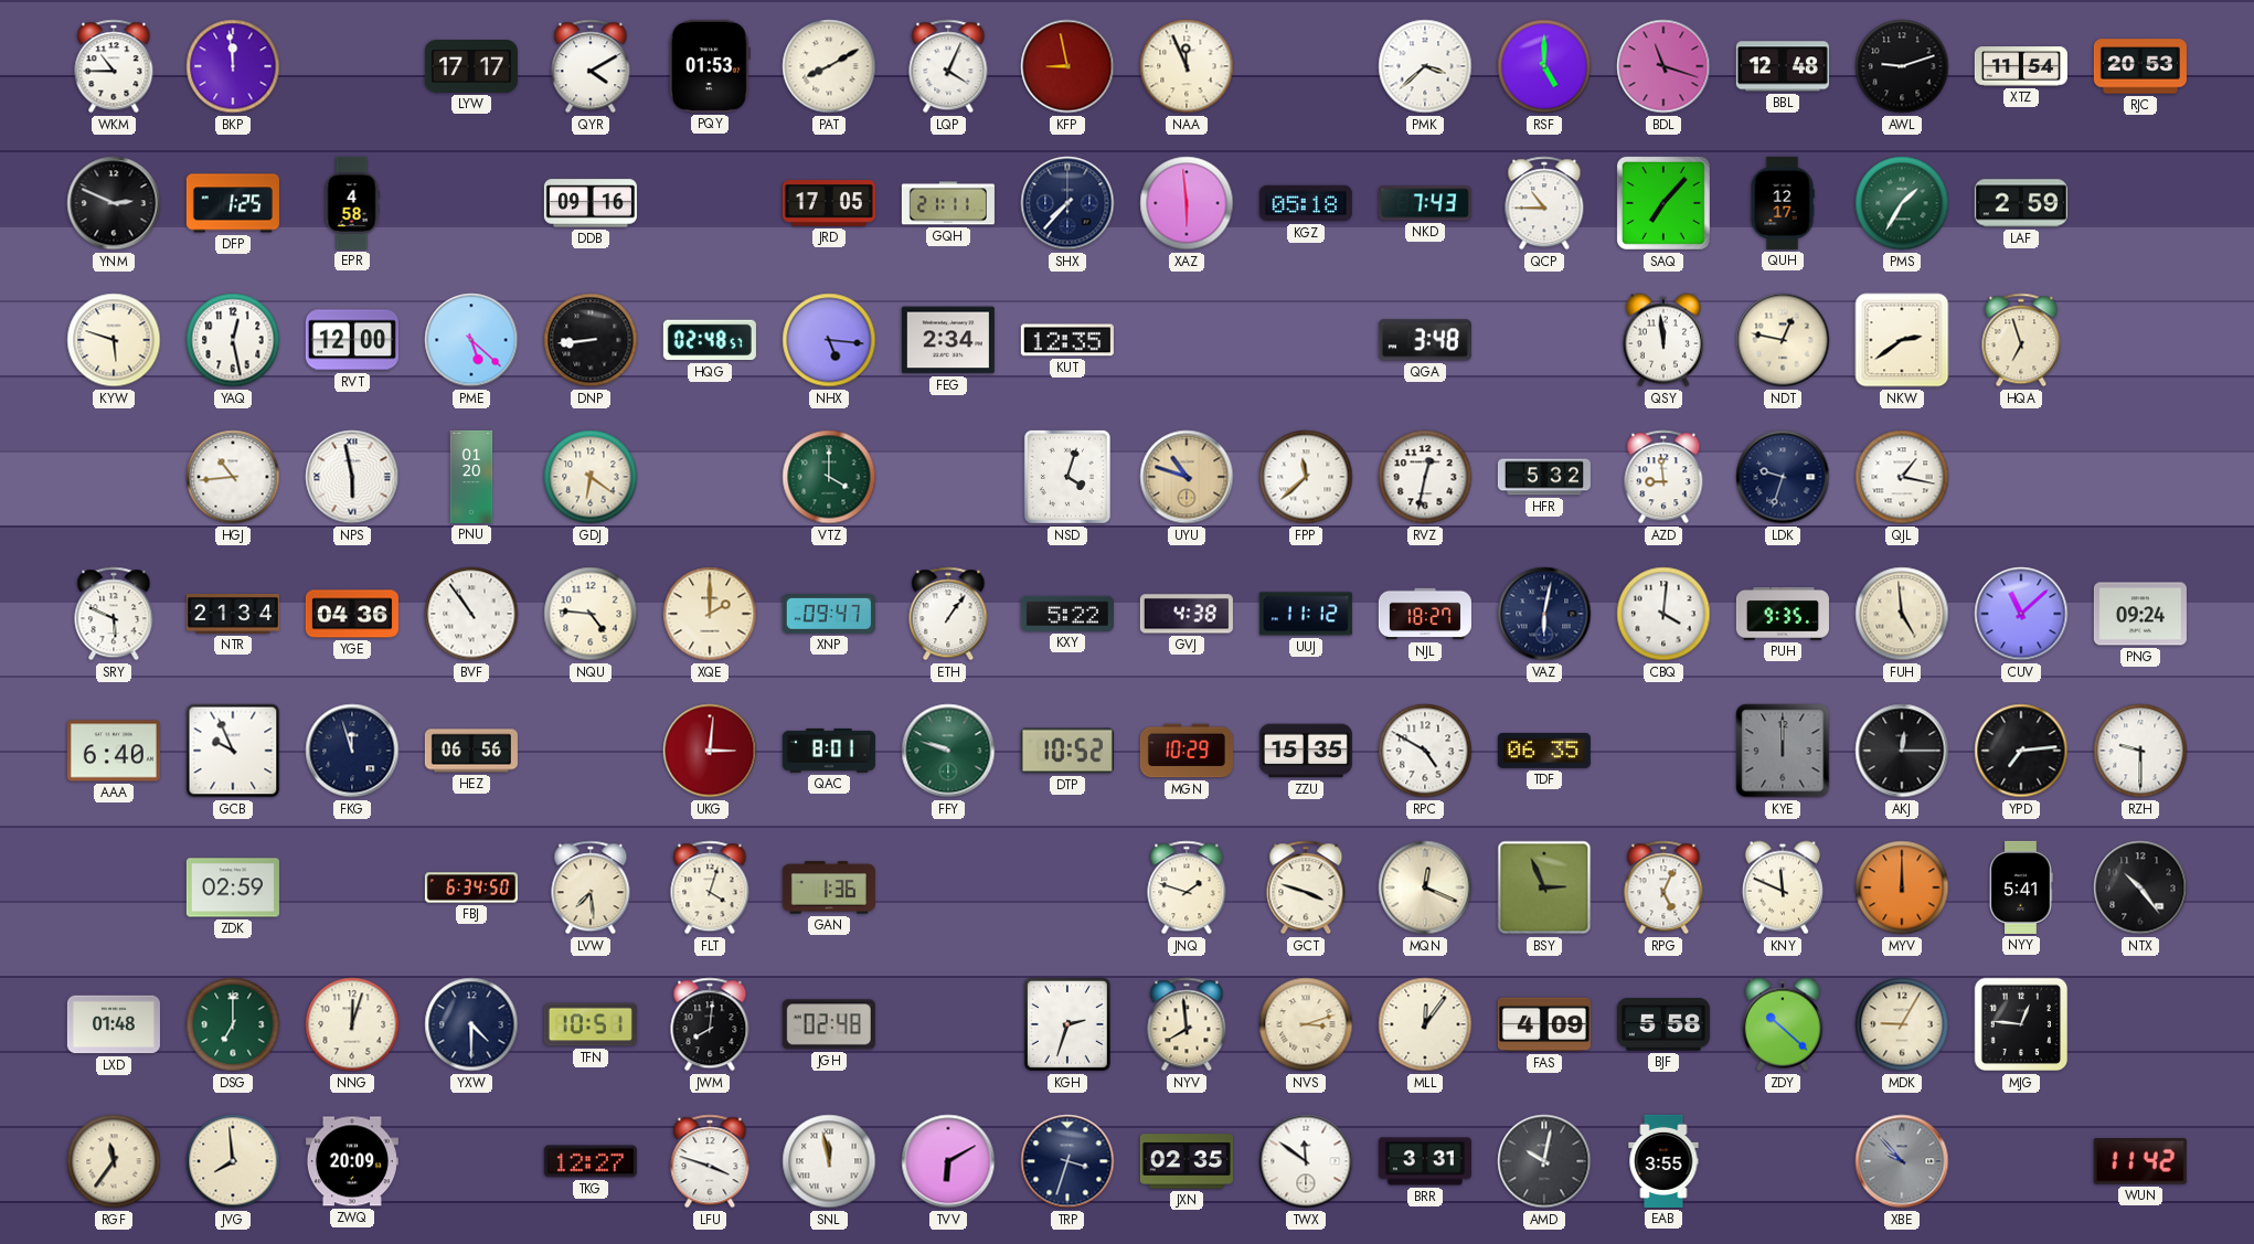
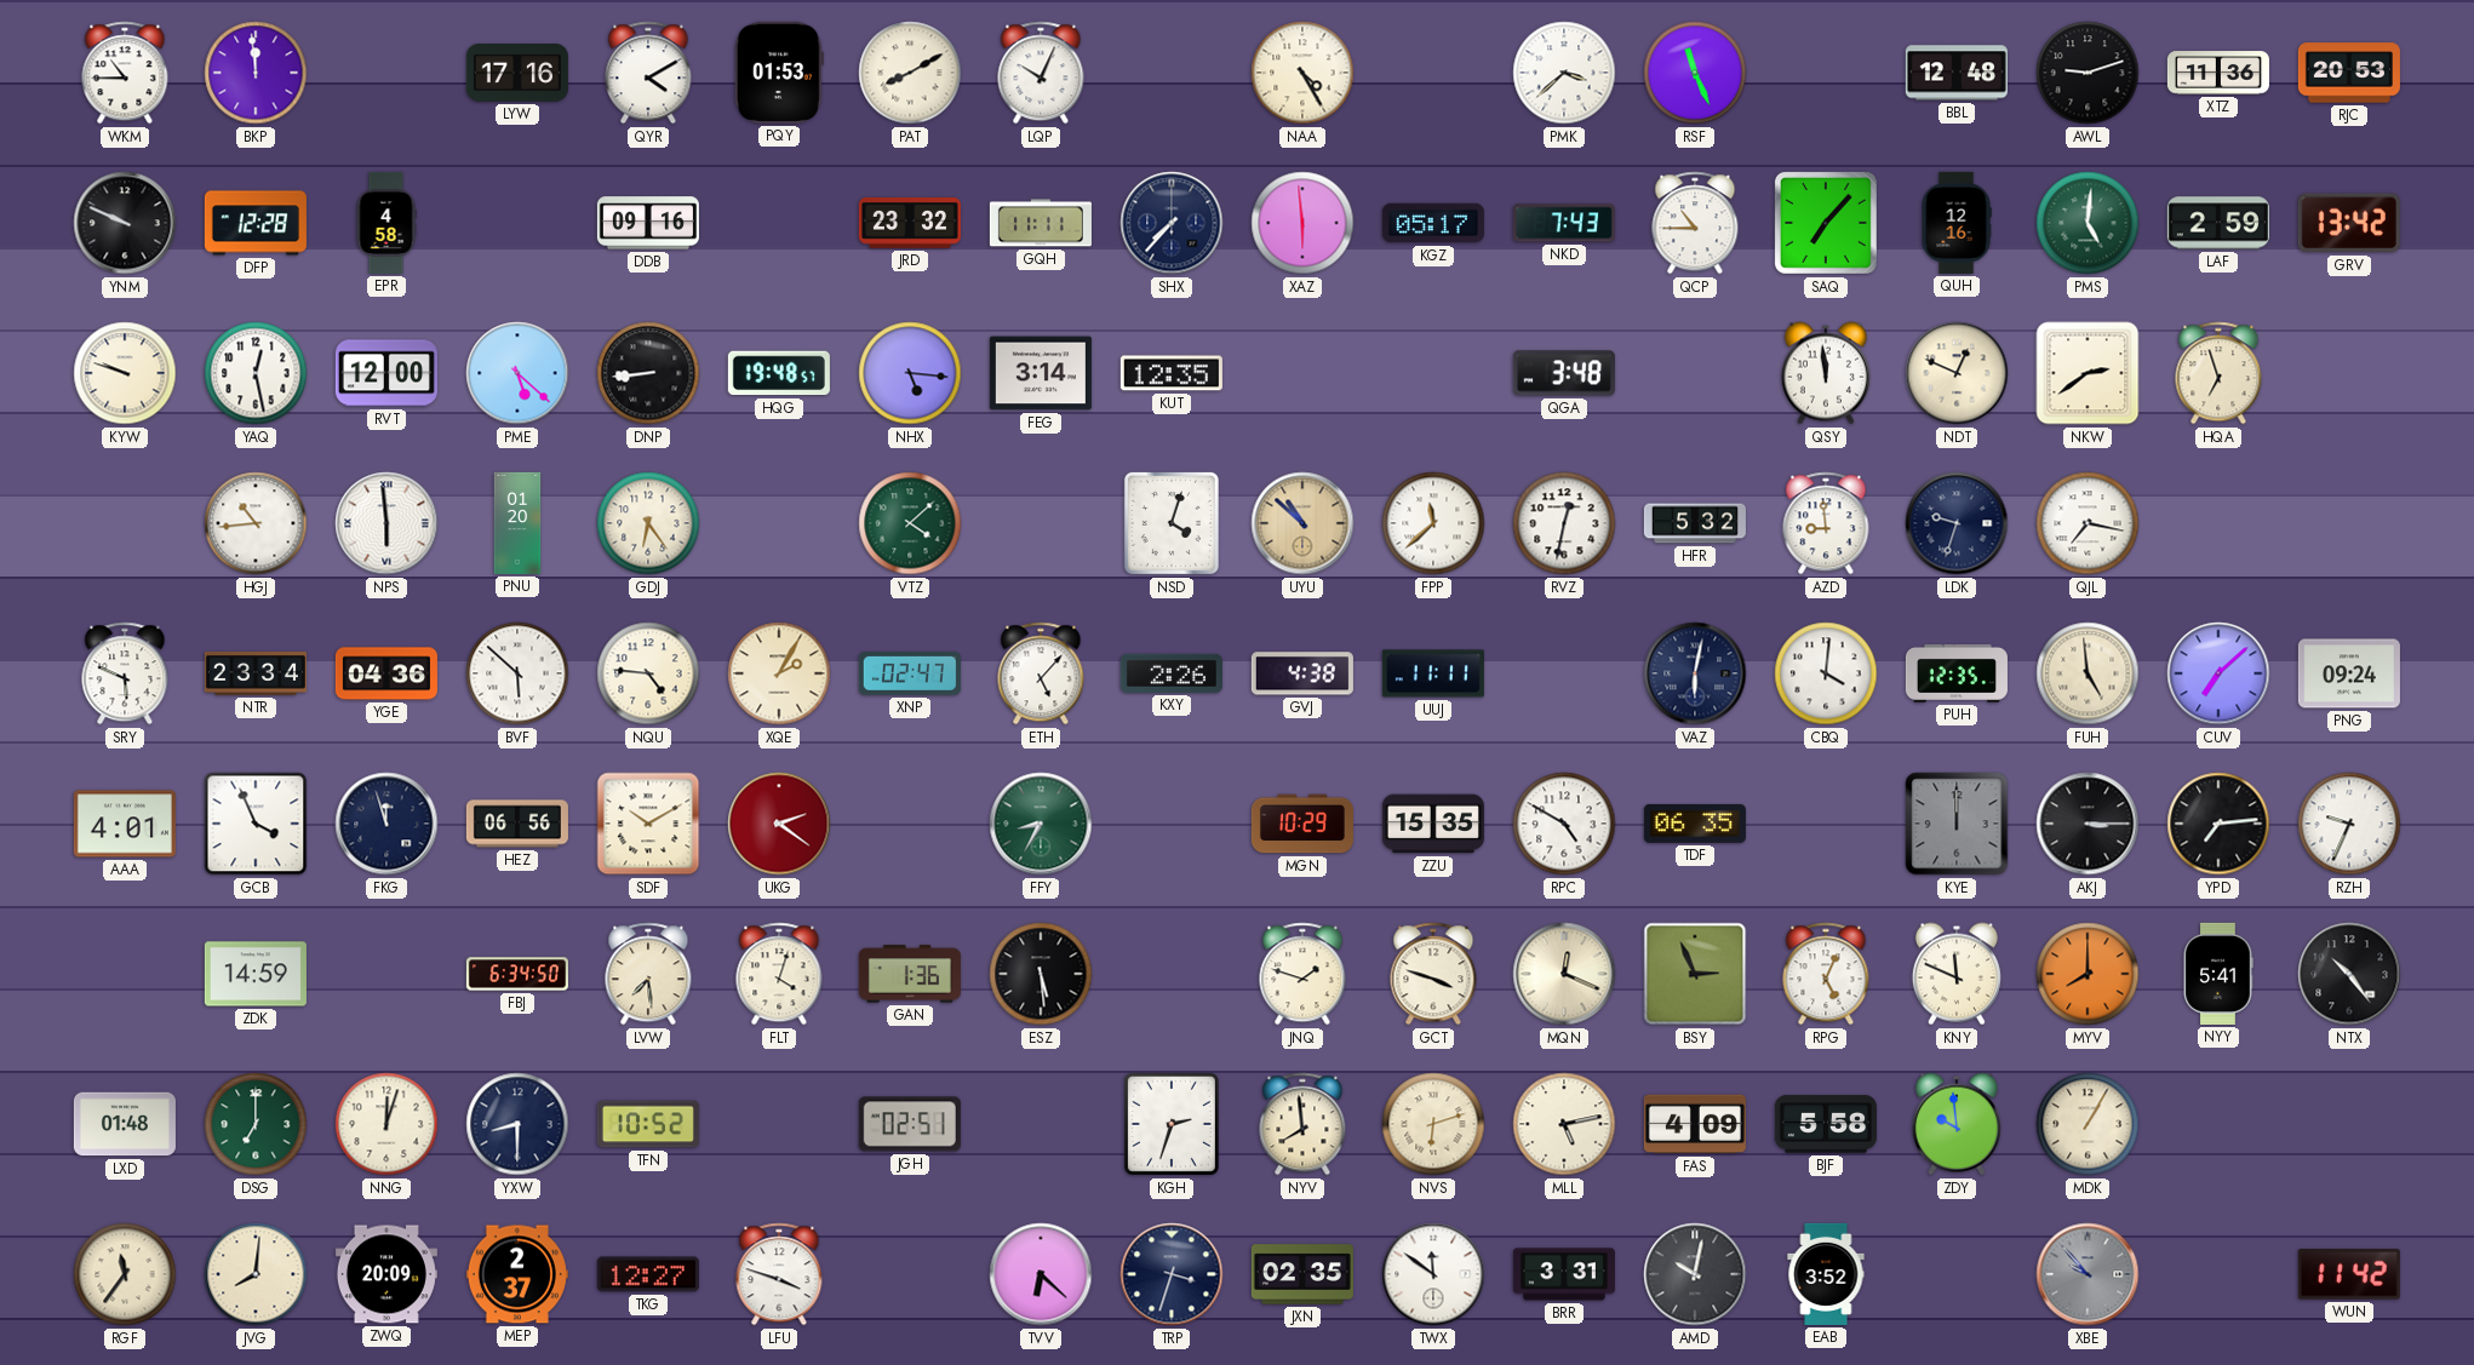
LYW: 17:17 -> 17:16
LQP: 4:04 -> 10:04
KFP: 8:58 -> none
NAA: 11:56 -> 4:25
RSF: 5:00 -> 11:26
BDL: 11:18 -> none
XTZ: 11:54 -> 11:36
YNM: 2:49 -> 9:49
DFP: 1:25 -> 12:28
JRD: 17:05 -> 23:32
GQH: 21:11 -> 11:11
KGZ: 05:18 -> 05:17
QUH: 12:17 -> 12:16
PMS: 1:35 -> 5:01
GRV: none -> 13:42
KYW: 5:48 -> 9:48
HQG: 02:48 -> 19:48
FEG: 2:34 -> 3:14
NDT: 12:47 -> 12:49
NPS: 5:58 -> 5:59
GDJ: 6:21 -> 6:24
VTZ: 4:00 -> 4:08
UYU: 10:48 -> 10:52
QJL: 1:17 -> 7:17
NTR: 21:34 -> 23:34
BVF: 10:54 -> 5:52
XQE: 2:00 -> 2:05
XNP: 09:47 -> 02:47
ETH: 1:06 -> 5:07
KXY: 5:22 -> 2:26
UUJ: 11:12 -> 11:11
NJL: 18:27 -> none
PUH: 9:35 -> 12:35
CUV: 11:08 -> 7:08
AAA: 6:40 -> 4:01
GCB: 9:56 -> 3:56
SDF: none -> 10:10
UKG: 3:01 -> 2:21
QAC: 8:01 -> none
FFY: 9:48 -> 8:35
DTP: 10:52 -> none
AKJ: 12:15 -> 3:15
RZH: 9:30 -> 9:34
ZDK: 02:59 -> 14:59
ESZ: none -> 5:29
MYV: 12:00 -> 8:00
YXW: 4:30 -> 8:30
TFN: 10:51 -> 10:52
JWM: 8:01 -> none
JGH: 02:48 -> 02:51
NVS: 3:12 -> 6:12
MLL: 12:06 -> 5:13
ZDY: 10:22 -> 9:59
MDK: 9:05 -> 1:05
MJG: 12:46 -> none
JVG: 7:59 -> 8:01
MEP: none -> 2:37
SNL: 11:58 -> none
TVV: 6:10 -> 6:22
EAB: 3:55 -> 3:52
